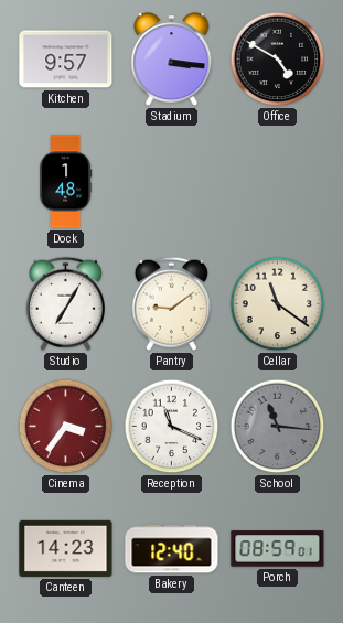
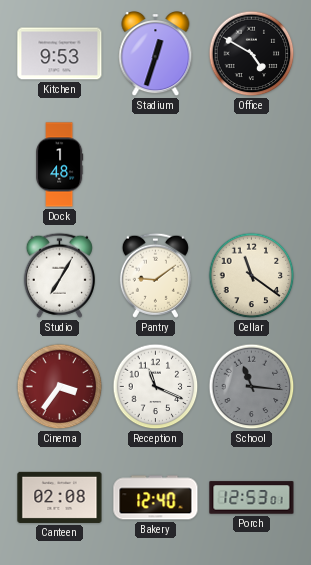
Kitchen: 9:57 -> 9:53
Stadium: 3:16 -> 12:33
Canteen: 14:23 -> 02:08
Porch: 08:59 -> 12:53
